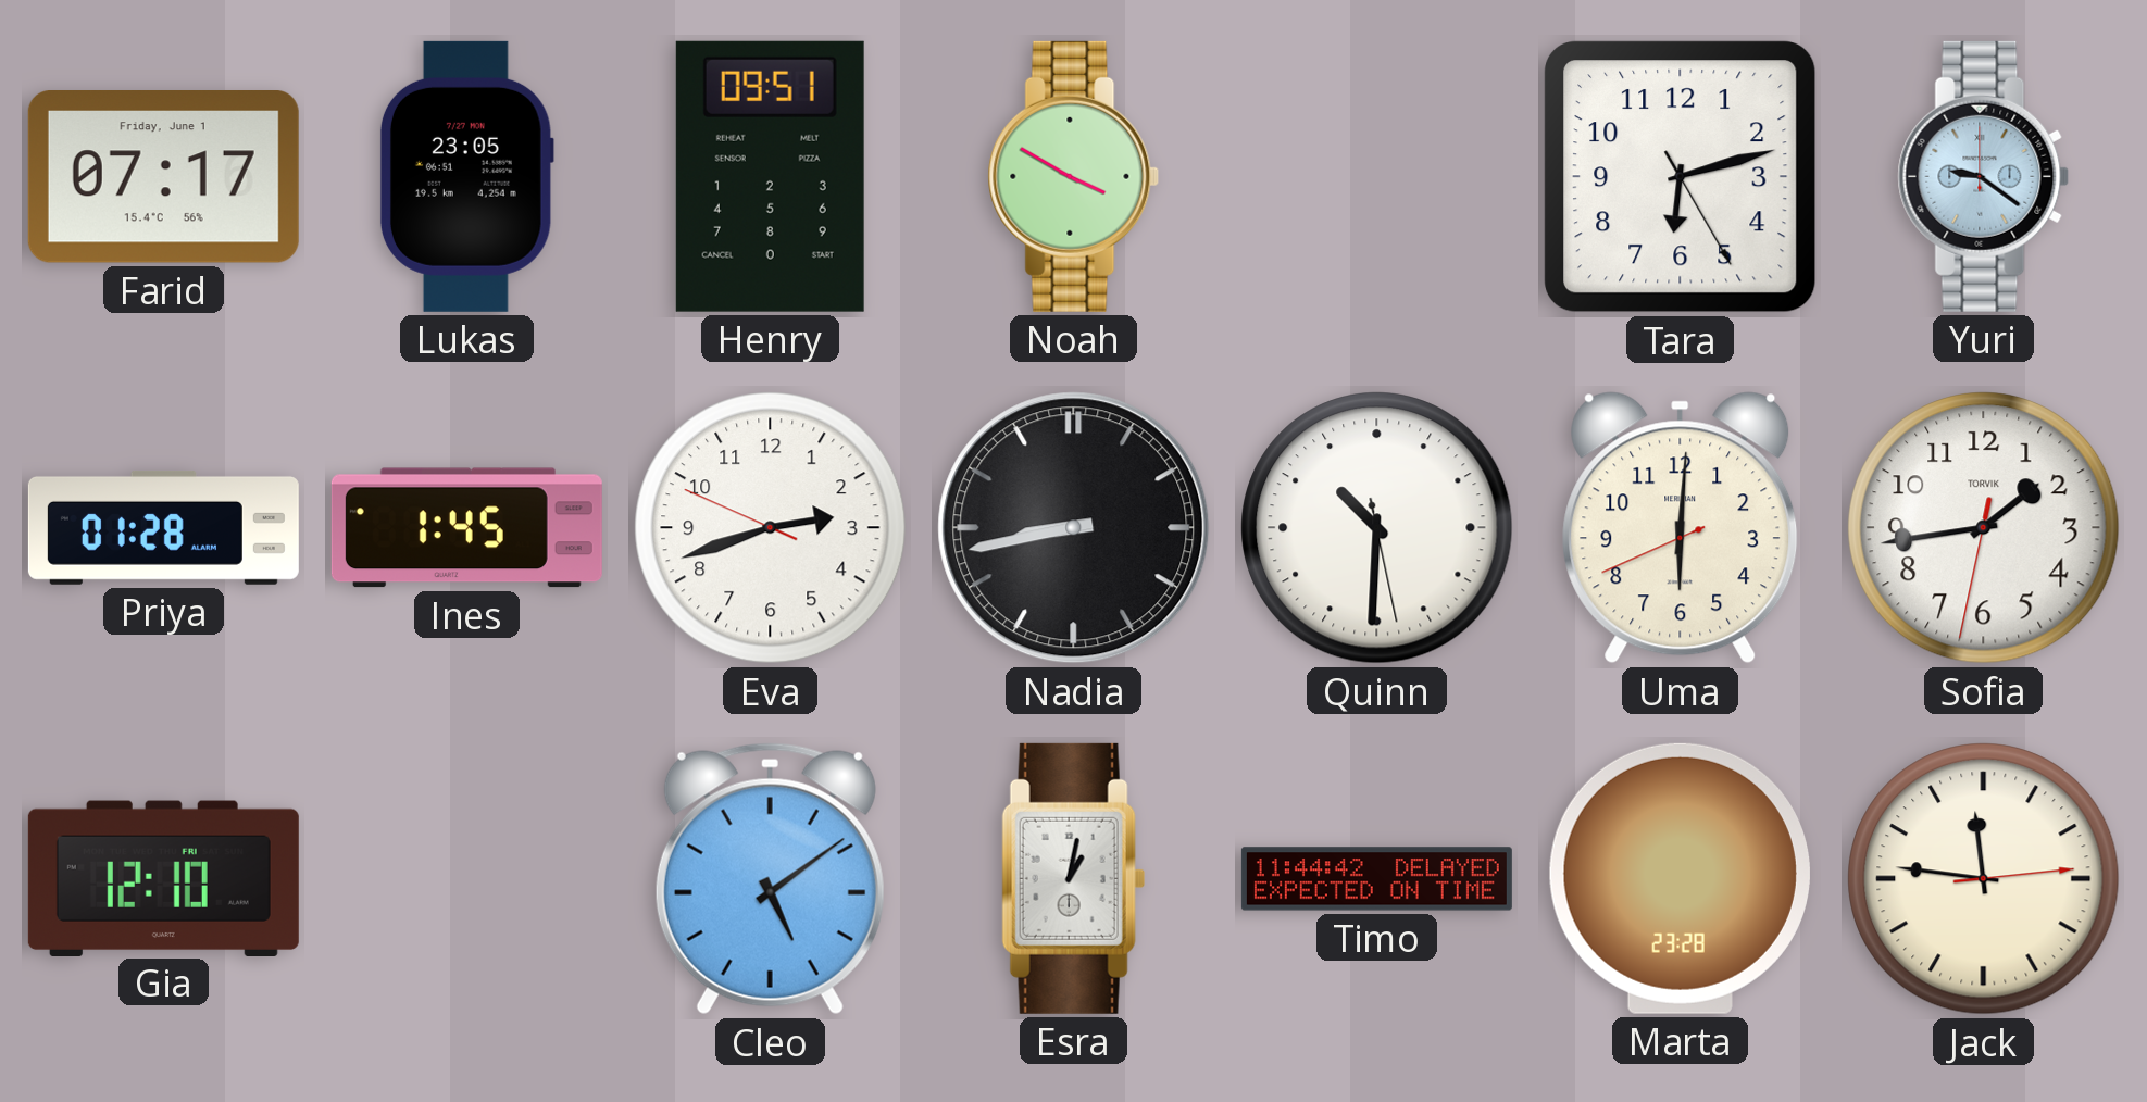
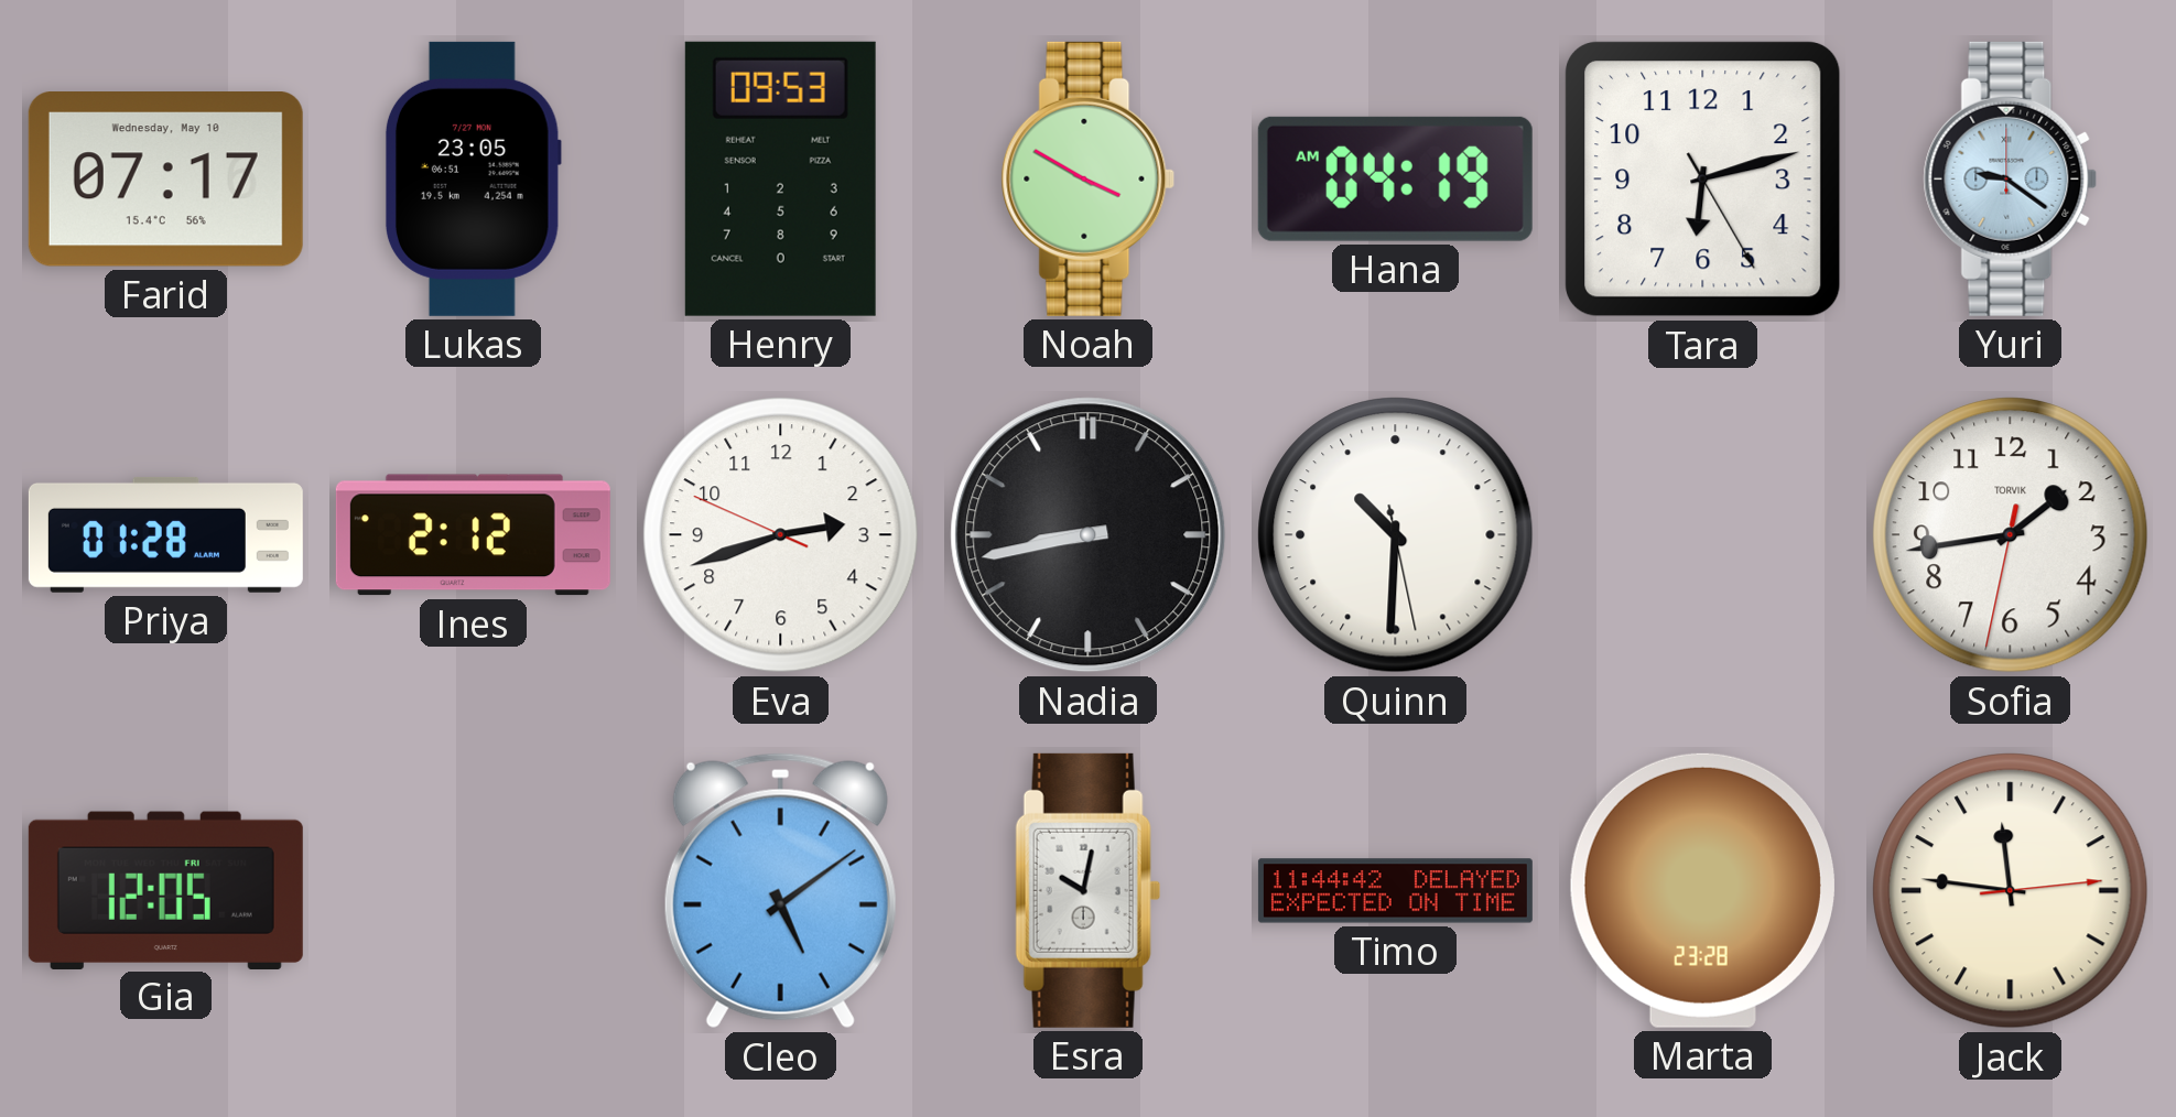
Farid date: Friday, June 1 -> Wednesday, May 10
Henry: 09:51 -> 09:53
Hana: none -> 04:19
Ines: 1:45 -> 2:12
Uma: 6:00 -> none
Gia: 12:10 -> 12:05
Esra: 1:02 -> 10:02
